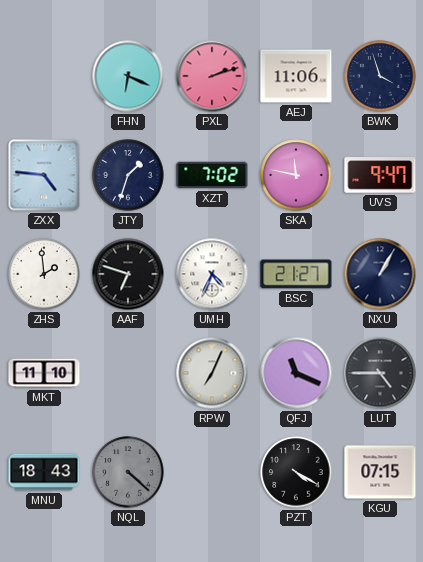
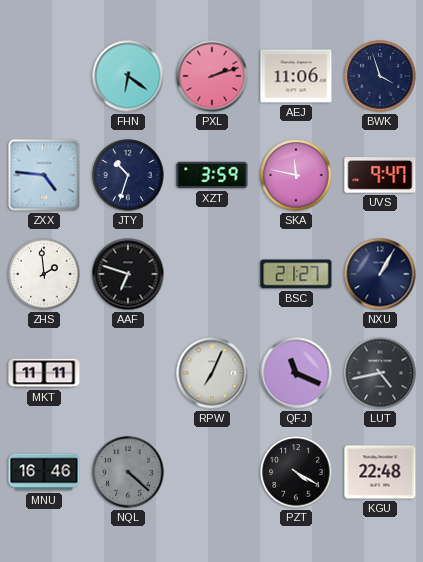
FHN: 6:19 -> 6:21
JTY: 1:33 -> 10:33
XZT: 7:02 -> 3:59
UMH: 4:34 -> none
MKT: 11:10 -> 11:11
LUT: 4:45 -> 4:43
MNU: 18:43 -> 16:46
KGU: 07:15 -> 22:48
